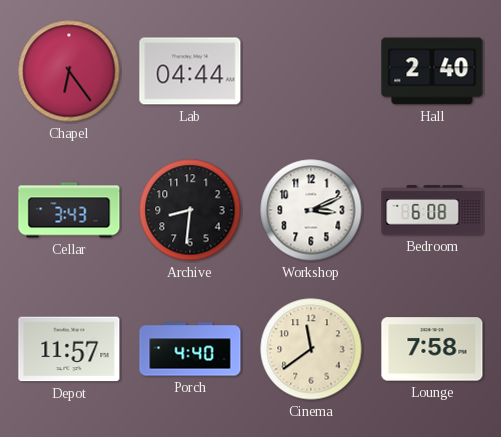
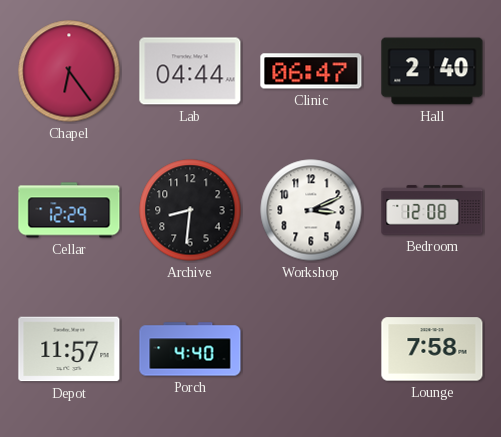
Clinic: none -> 06:47
Cellar: 3:43 -> 12:29
Bedroom: 6:08 -> 12:08
Cinema: 11:39 -> none
